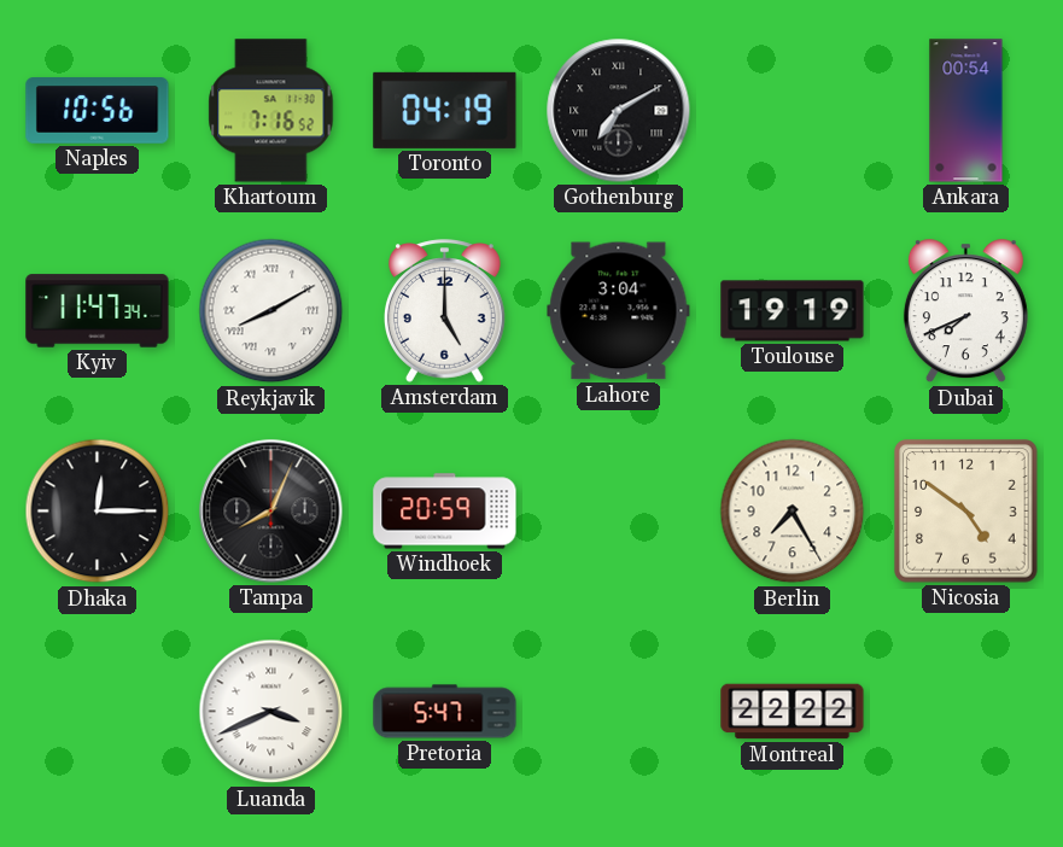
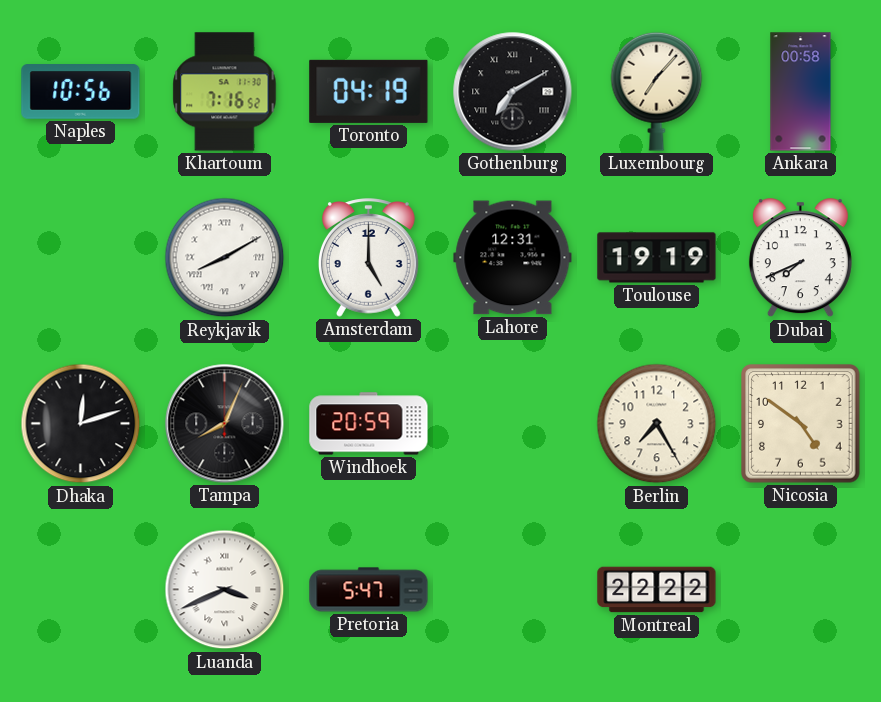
Luxembourg: none -> 7:07
Ankara: 00:54 -> 00:58
Kyiv: 11:47 -> none
Lahore: 3:04 -> 12:31
Dhaka: 12:15 -> 12:12
